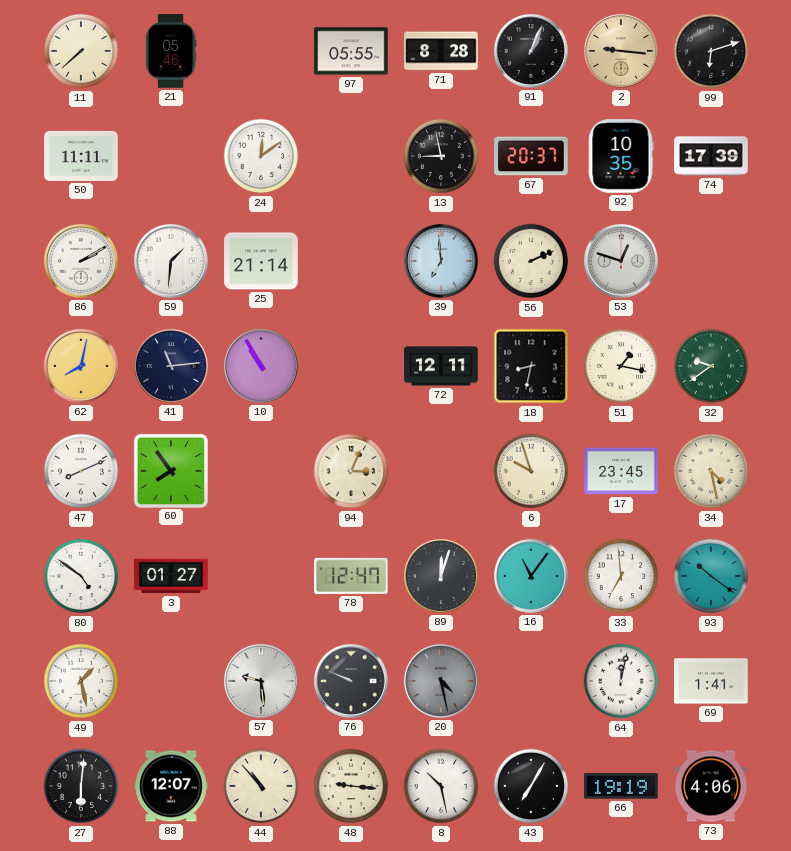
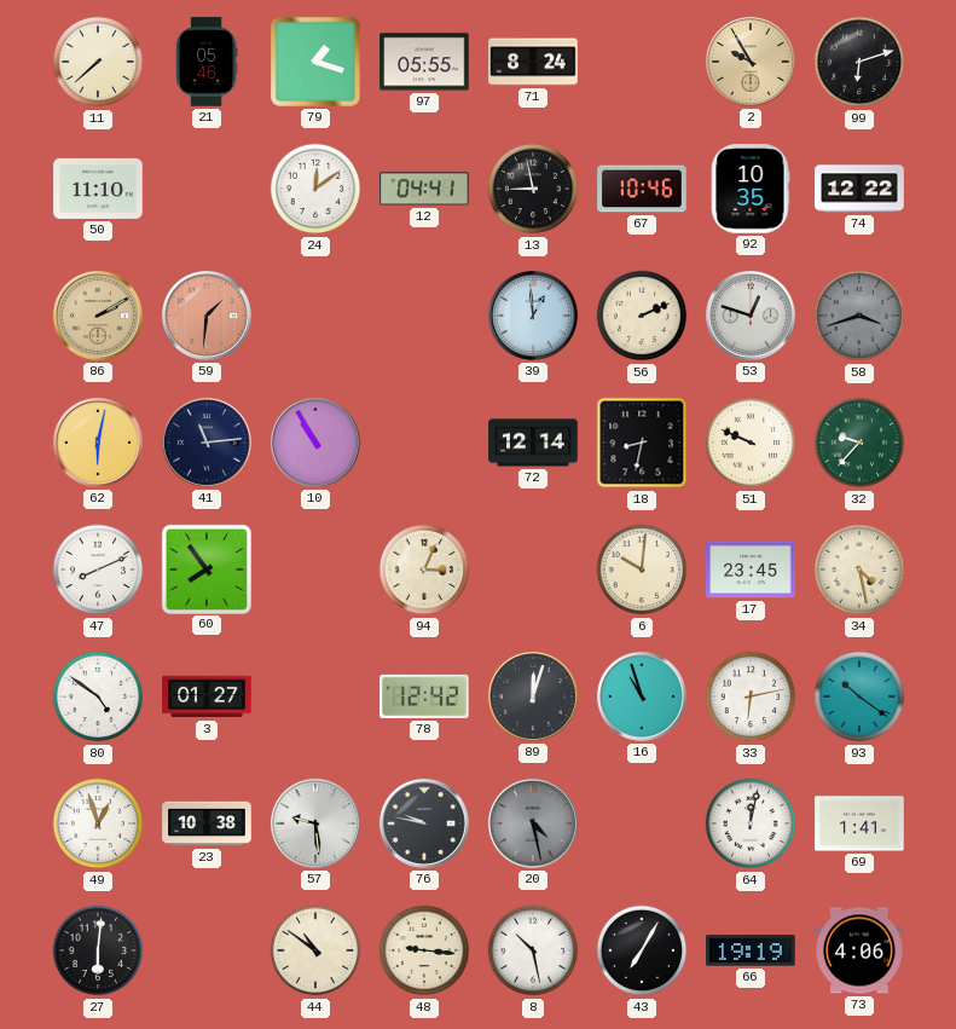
79: none -> 1:18
71: 8:28 -> 8:24
91: 1:04 -> none
2: 9:16 -> 9:55
50: 11:11 -> 11:10
12: none -> 04:41
67: 20:37 -> 10:46
74: 17:39 -> 12:22
86 dial: white -> champagne
59 dial: white -> salmon
25: 21:14 -> none
39: 6:59 -> 12:59
58: none -> 3:42
62: 8:02 -> 6:02
72: 12:11 -> 12:14
51: 1:17 -> 9:49
32: 9:39 -> 9:37
6: 9:57 -> 10:01
78: 12:47 -> 12:42
16: 11:06 -> 10:57
33: 6:59 -> 6:13
49: 1:28 -> 12:57
23: none -> 10:38
76: 9:49 -> 9:47
88: 12:07 -> none
44: 10:53 -> 10:51
